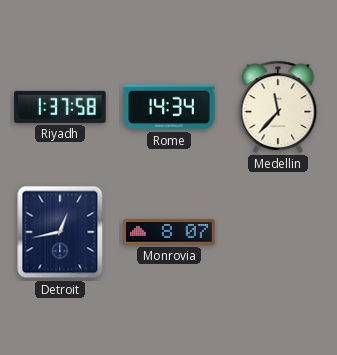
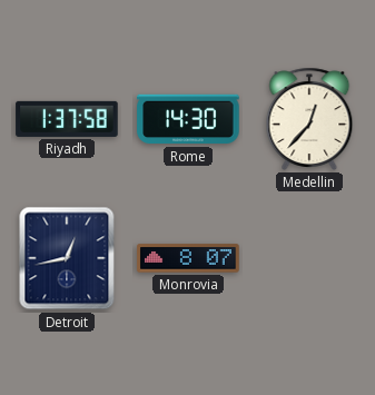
Rome: 14:34 -> 14:30
Medellin: 11:37 -> 12:37
